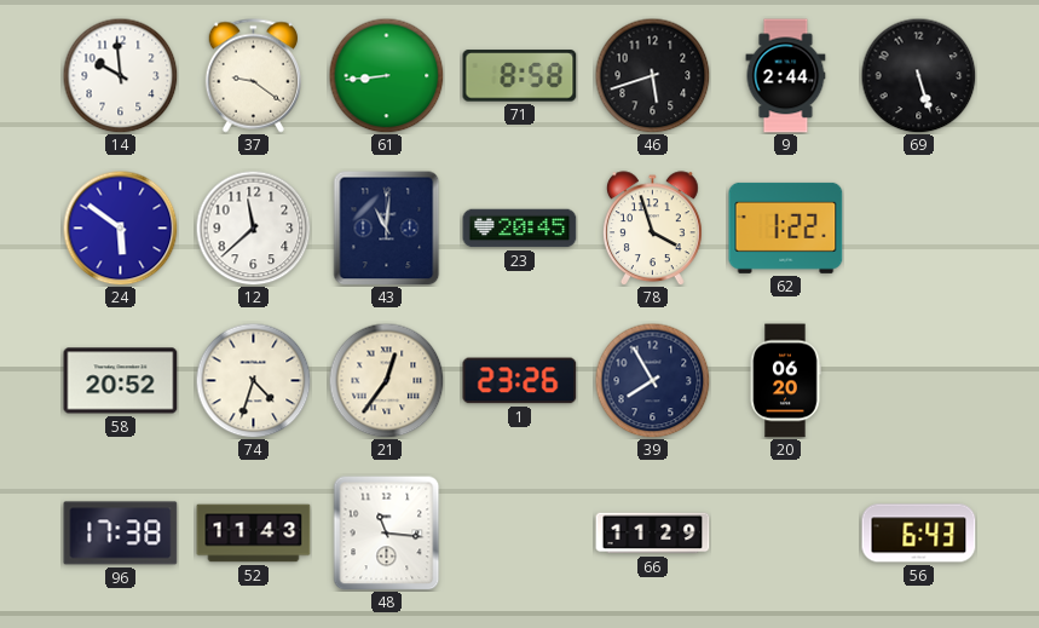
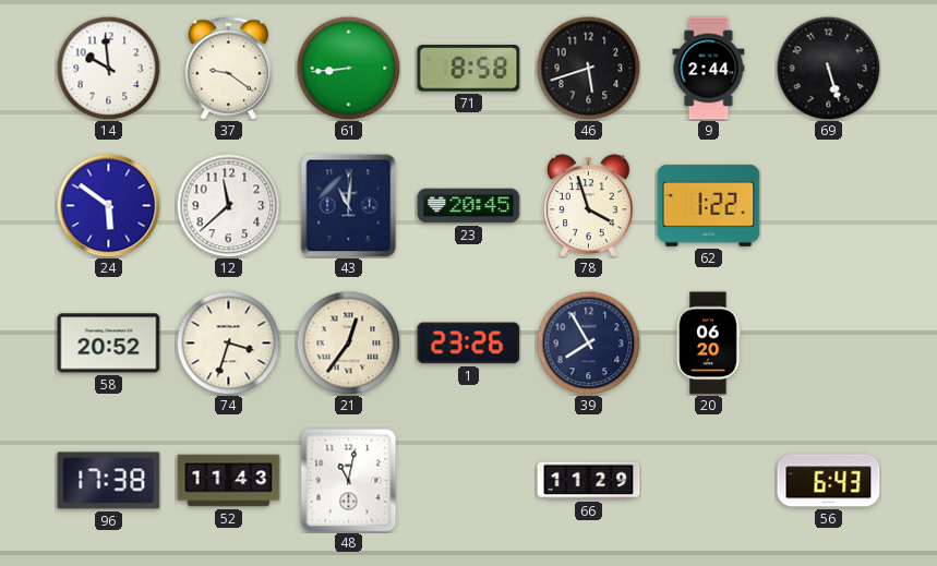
74: 4:33 -> 3:33
48: 11:16 -> 11:02
